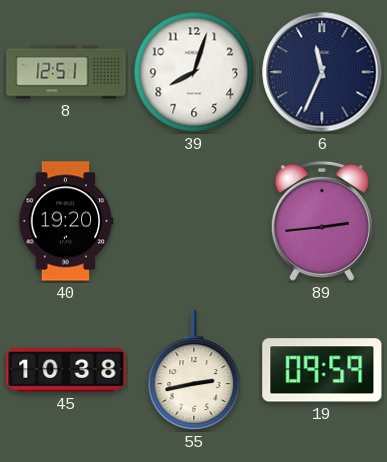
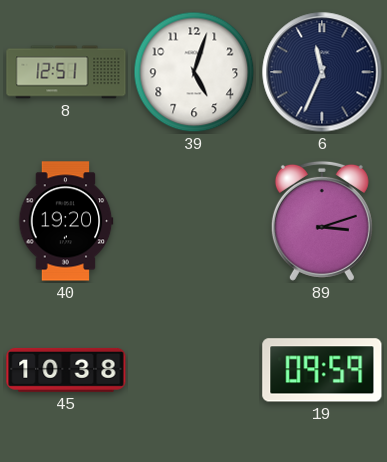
39: 8:03 -> 5:03
89: 2:44 -> 3:12
55: 2:43 -> none
